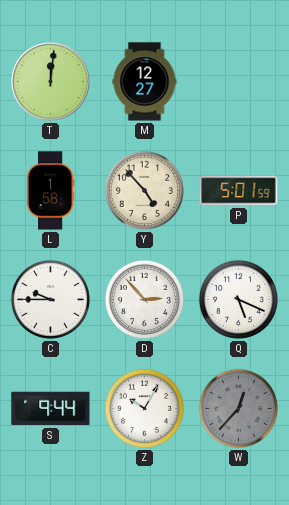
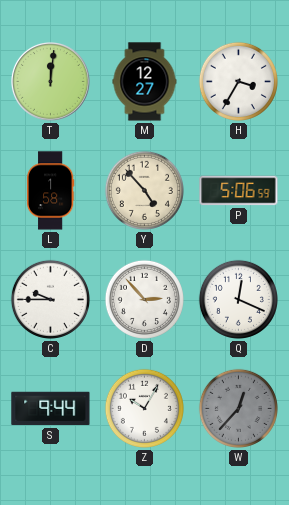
H: none -> 3:35
P: 5:01 -> 5:06
Q: 5:19 -> 12:19
